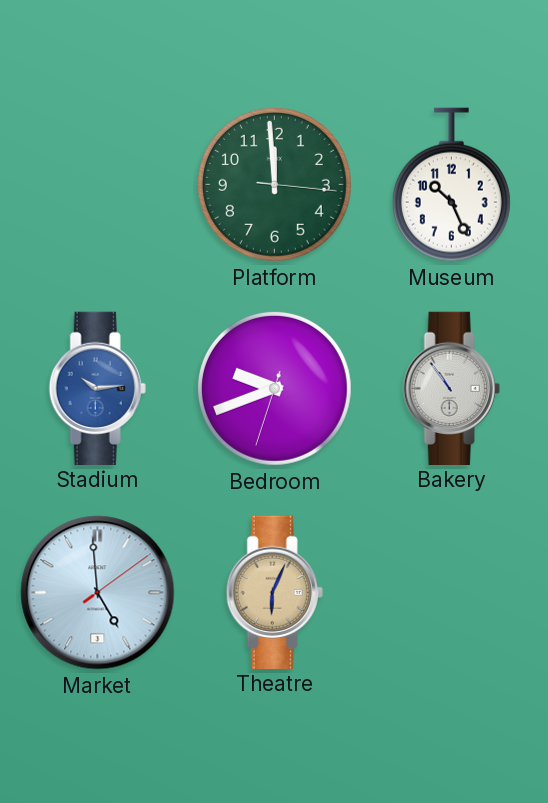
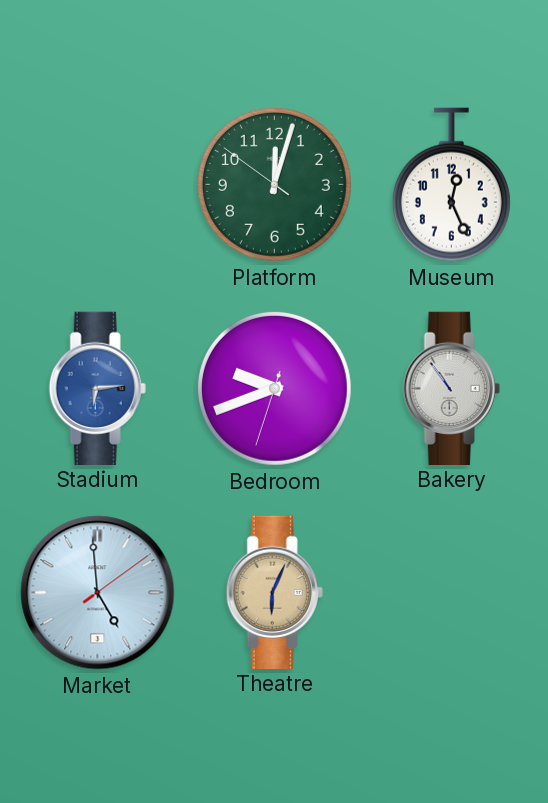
Platform: 11:59 -> 12:02
Museum: 10:26 -> 12:26
Stadium: 10:14 -> 6:14
